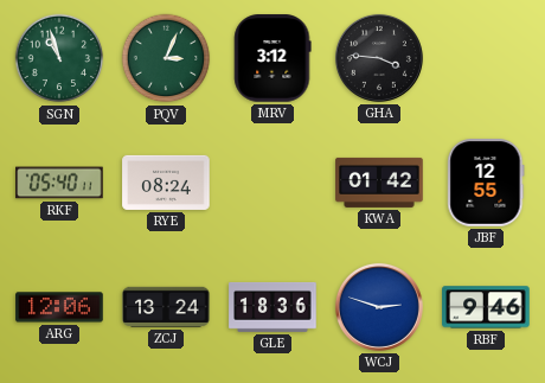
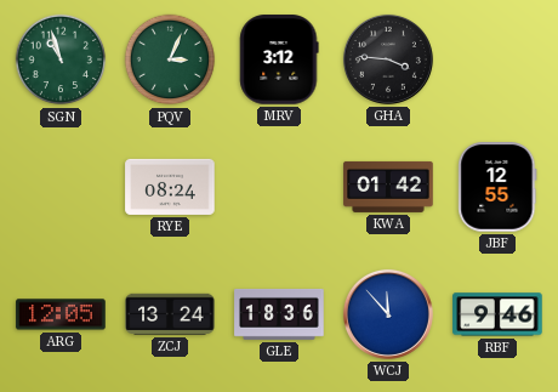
RKF: 05:40 -> none
ARG: 12:06 -> 12:05
WCJ: 2:48 -> 11:53
